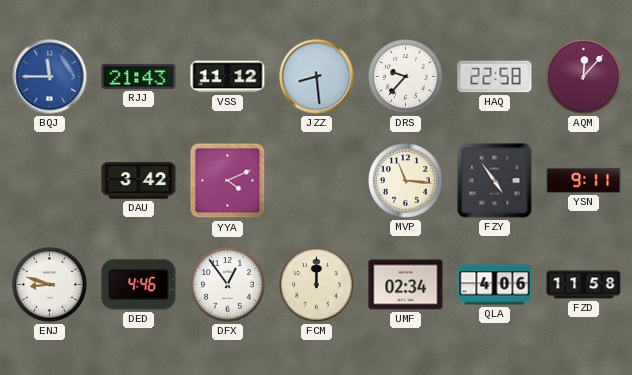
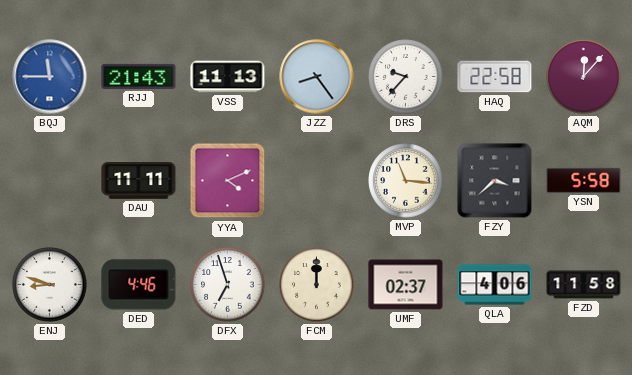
VSS: 11:12 -> 11:13
JZZ: 8:29 -> 8:24
DAU: 3:42 -> 11:11
FZY: 4:54 -> 3:38
YSN: 9:11 -> 5:58
DFX: 12:54 -> 6:57
UMF: 02:34 -> 02:37
